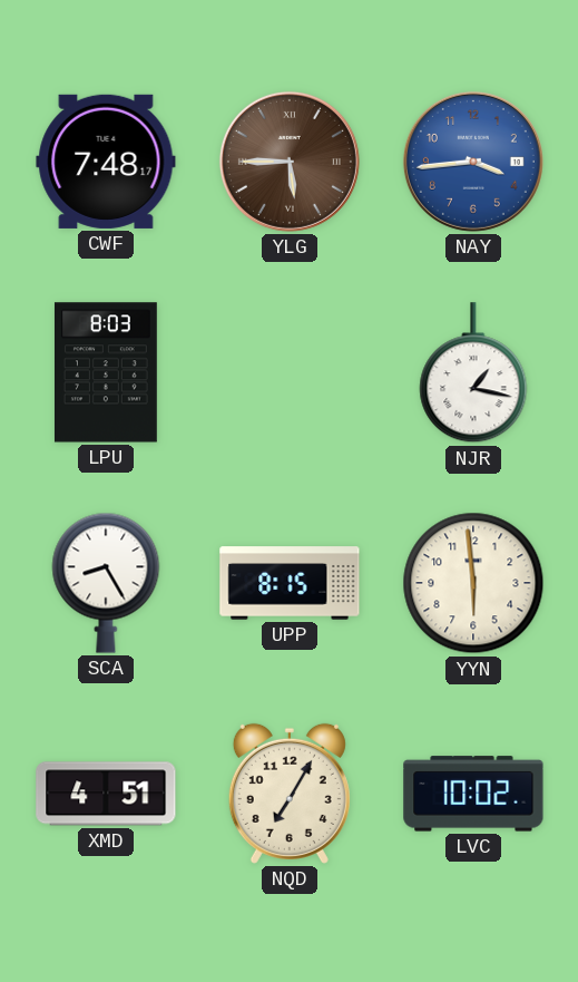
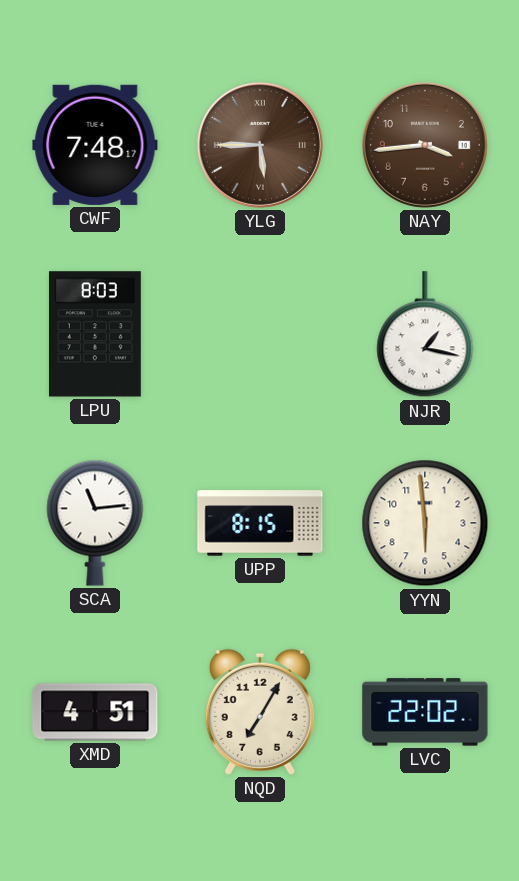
NAY dial: blue -> brown
SCA: 8:25 -> 11:14
LVC: 10:02 -> 22:02
